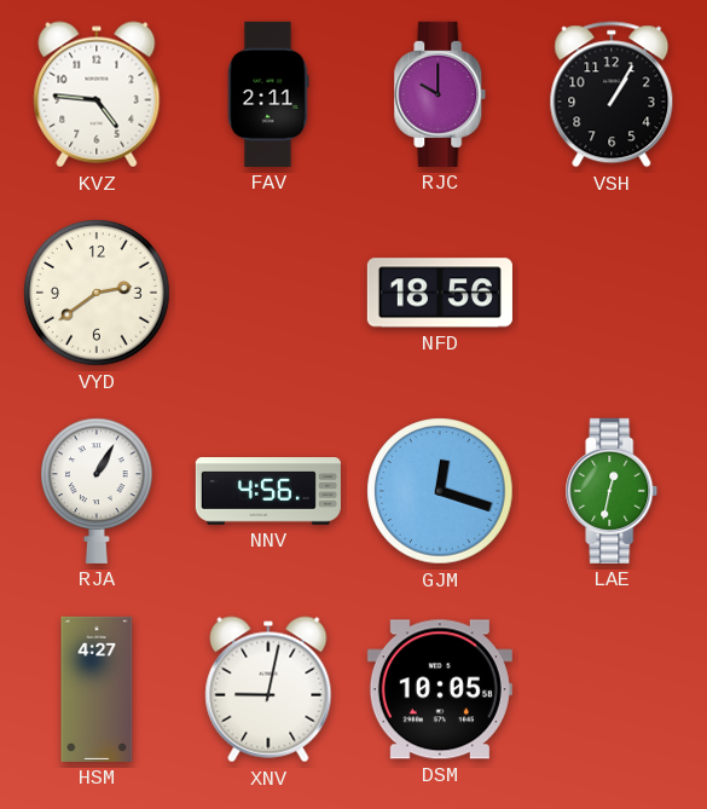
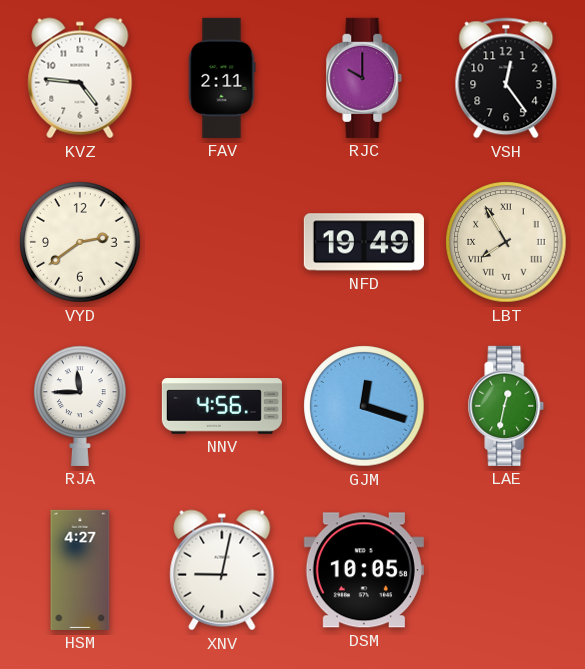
VSH: 1:05 -> 12:24
NFD: 18:56 -> 19:49
LBT: none -> 7:55
RJA: 1:05 -> 11:45
